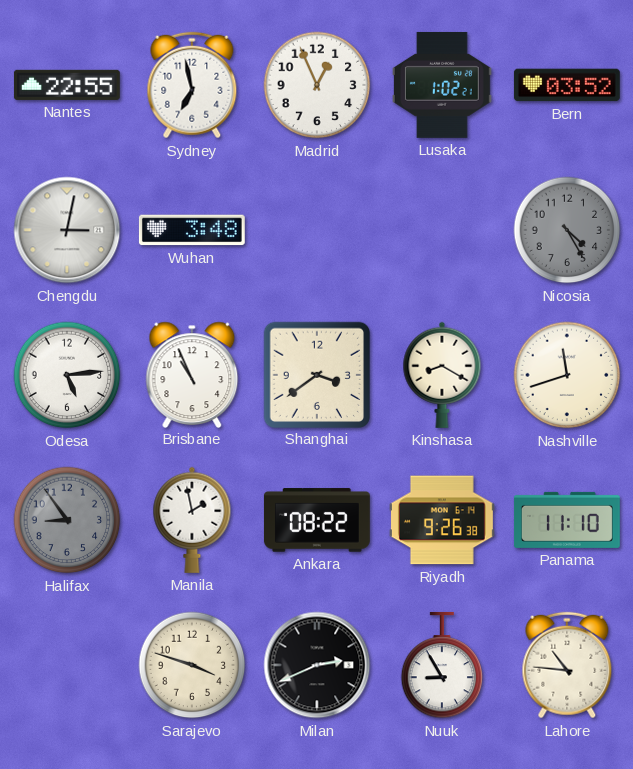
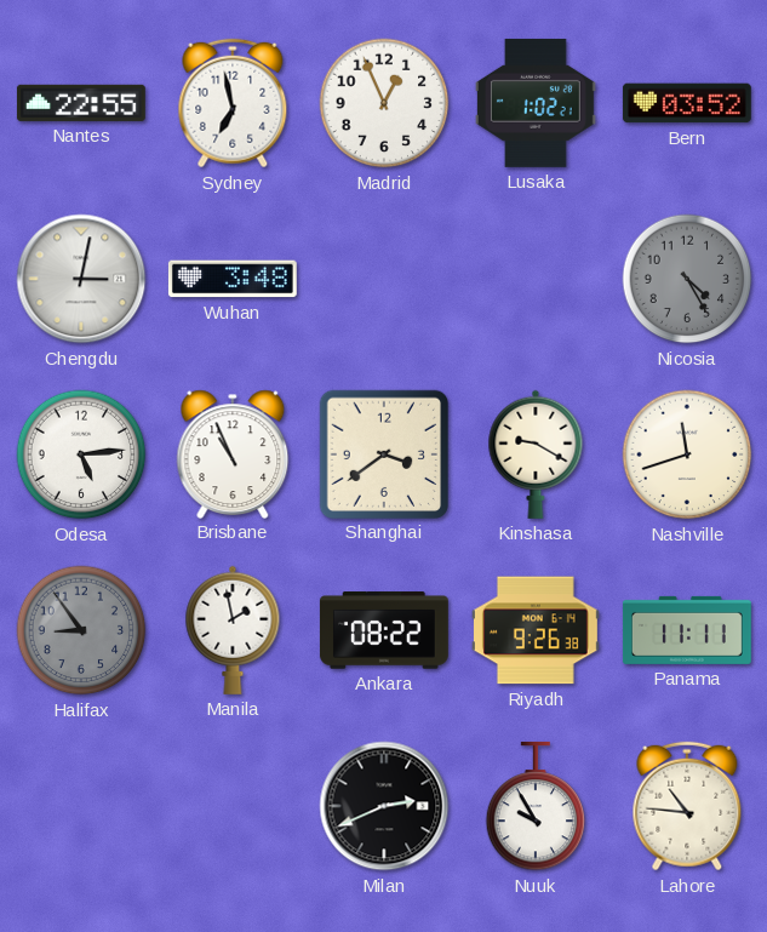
Kinshasa: 8:20 -> 9:20
Panama: 11:10 -> 11:11
Sarajevo: 3:48 -> none
Nuuk: 8:55 -> 9:55
